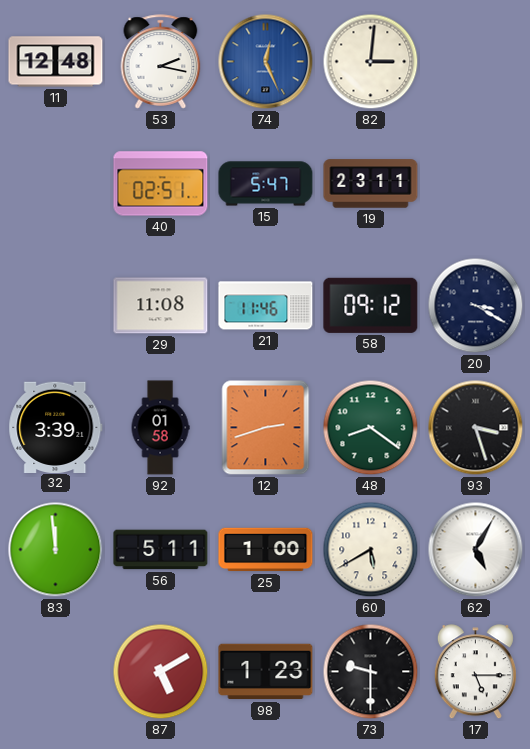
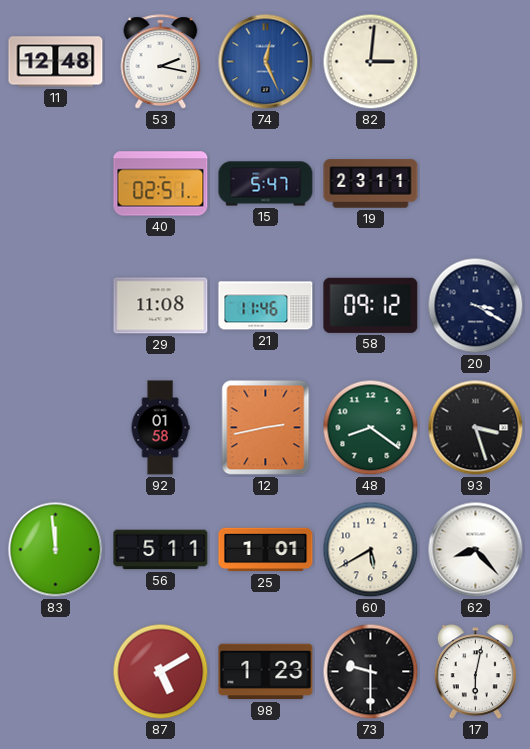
32: 3:39 -> none
12: 2:42 -> 2:43
25: 1:00 -> 1:01
62: 5:05 -> 8:23
17: 5:15 -> 6:02
